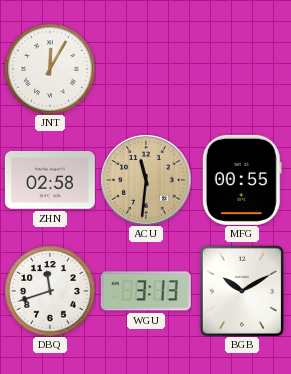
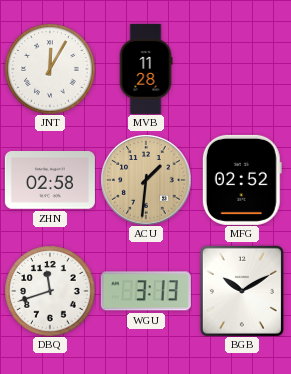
MVB: none -> 11:28
ACU: 11:31 -> 1:31
MFG: 00:55 -> 02:52
